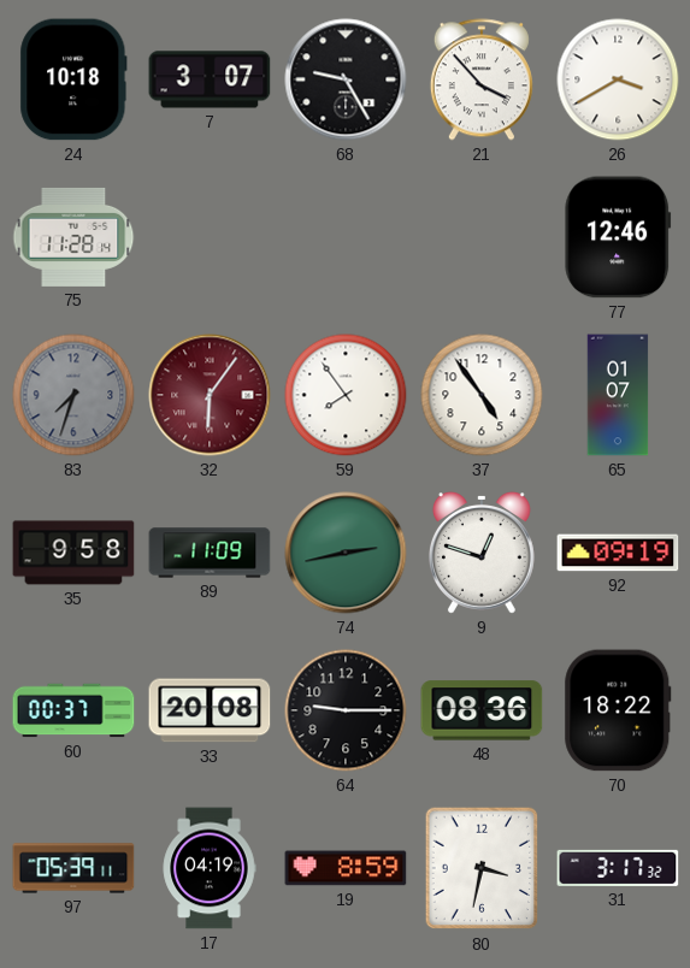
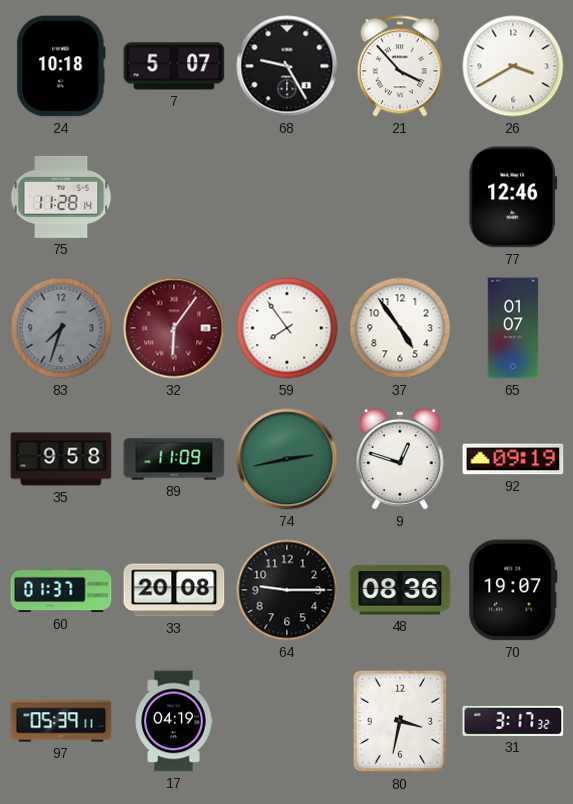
7: 3:07 -> 5:07
60: 00:37 -> 01:37
70: 18:22 -> 19:07
19: 8:59 -> none
